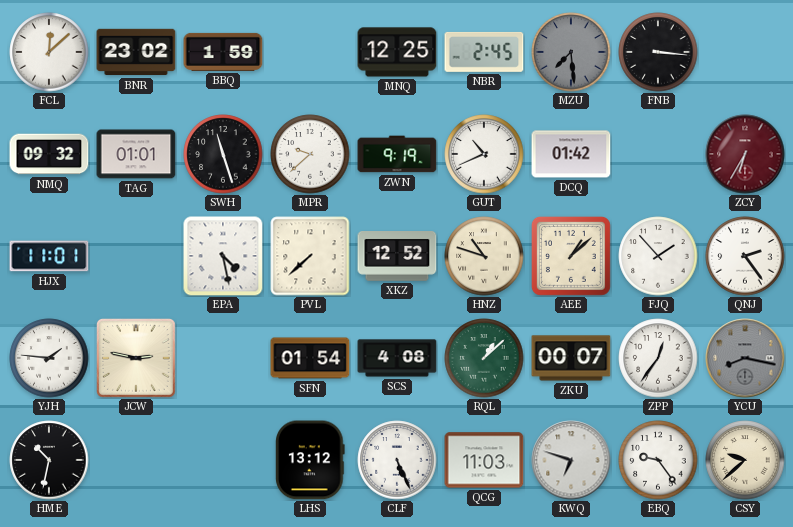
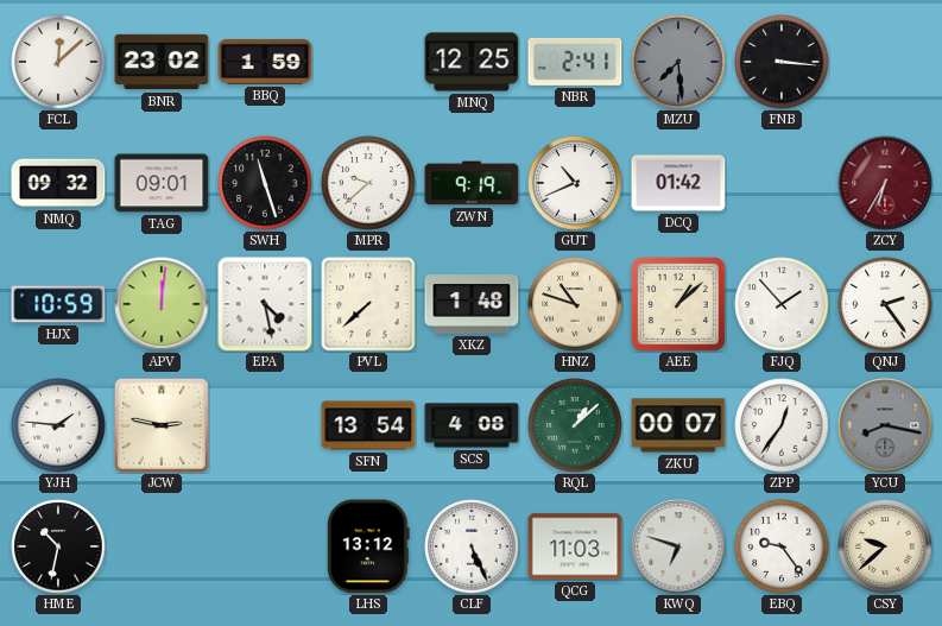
NBR: 2:45 -> 2:41
TAG: 01:01 -> 09:01
HJX: 11:01 -> 10:59
APV: none -> 12:01
XKZ: 12:52 -> 1:48
SFN: 01:54 -> 13:54
